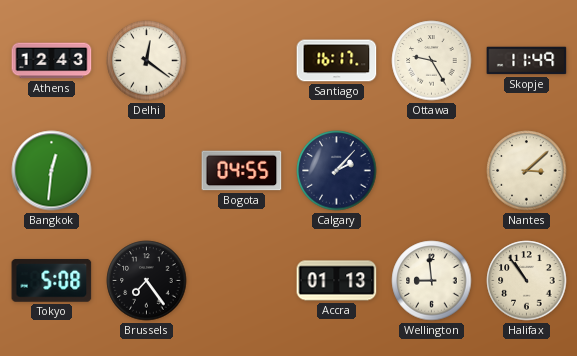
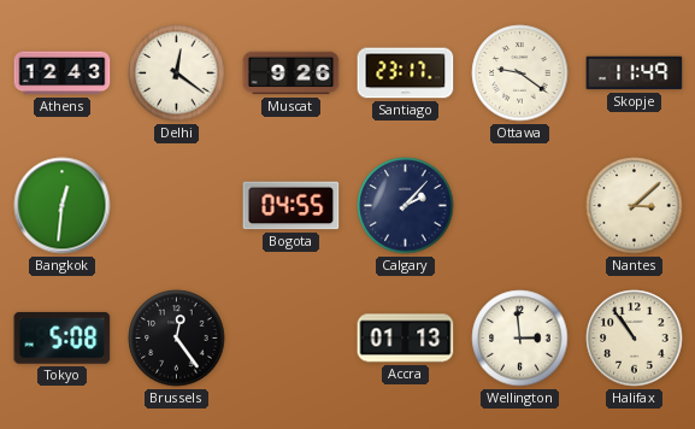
Muscat: none -> 9:26
Santiago: 16:17 -> 23:17
Ottawa: 9:25 -> 9:21
Brussels: 7:24 -> 12:24
Wellington: 8:59 -> 2:59
